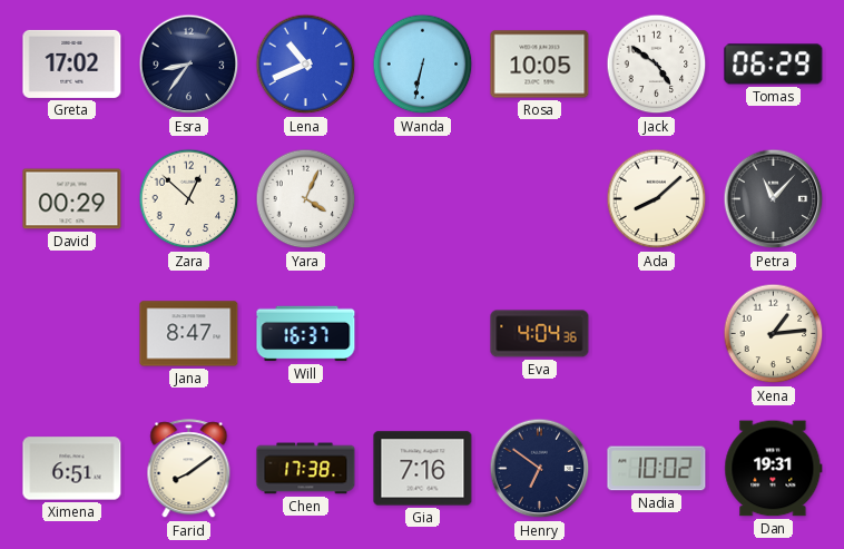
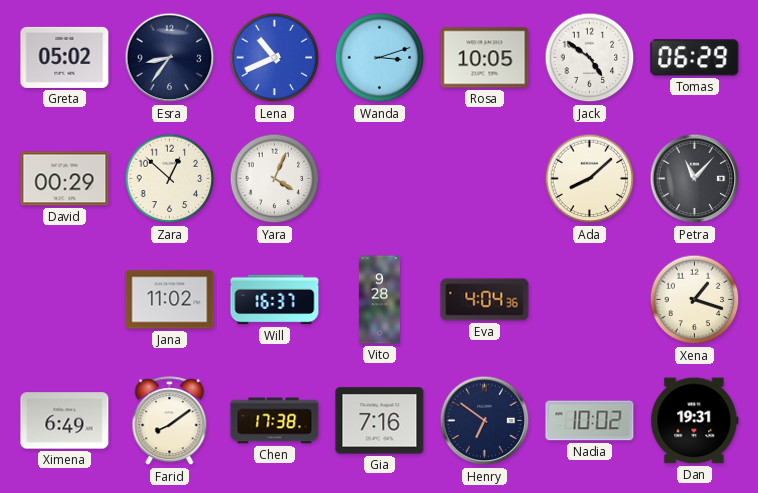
Greta: 17:02 -> 05:02
Wanda: 6:32 -> 3:12
Jana: 8:47 -> 11:02
Vito: none -> 9:28
Xena: 1:14 -> 1:18
Ximena: 6:51 -> 6:49
